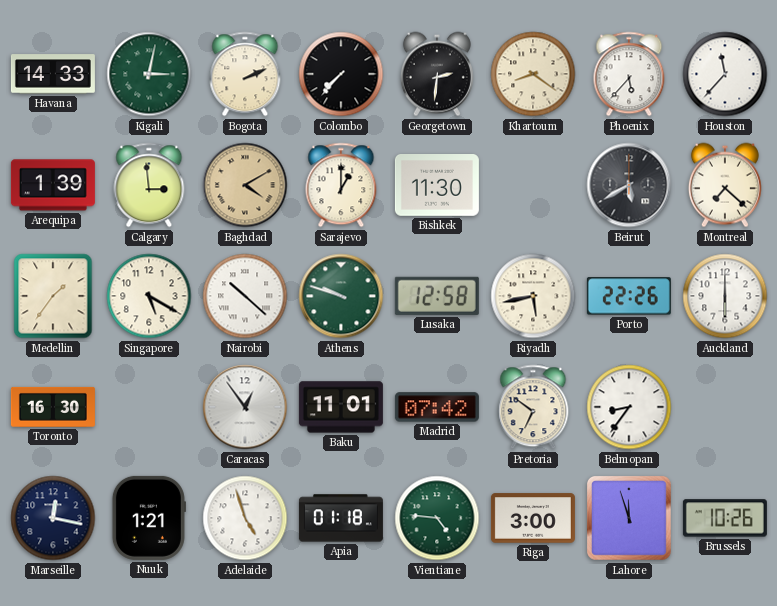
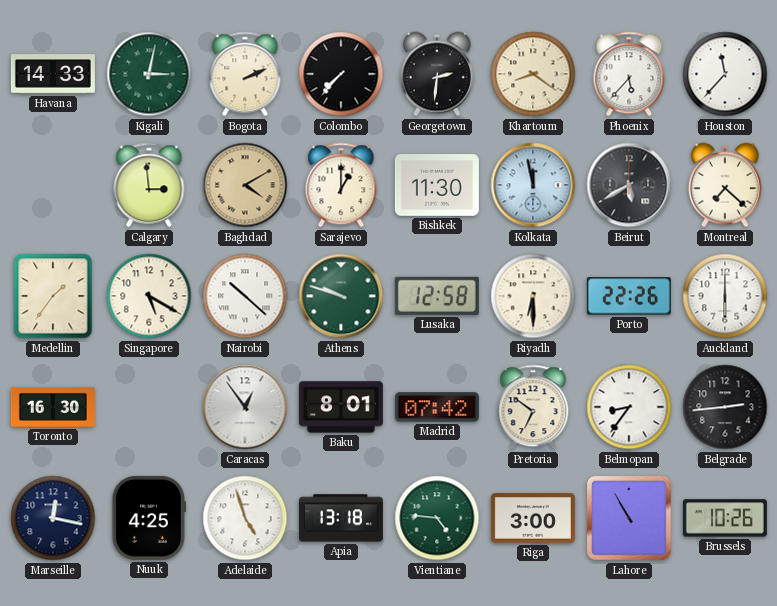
Arequipa: 1:39 -> none
Kolkata: none -> 11:58
Riyadh: 5:43 -> 6:30
Baku: 11:01 -> 8:01
Belgrade: none -> 2:44
Nuuk: 1:21 -> 4:25
Apia: 01:18 -> 13:18
Lahore: 11:57 -> 10:55
